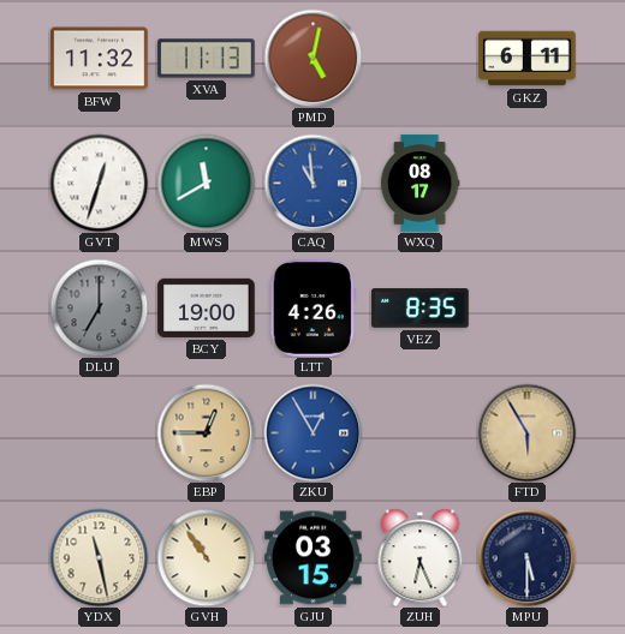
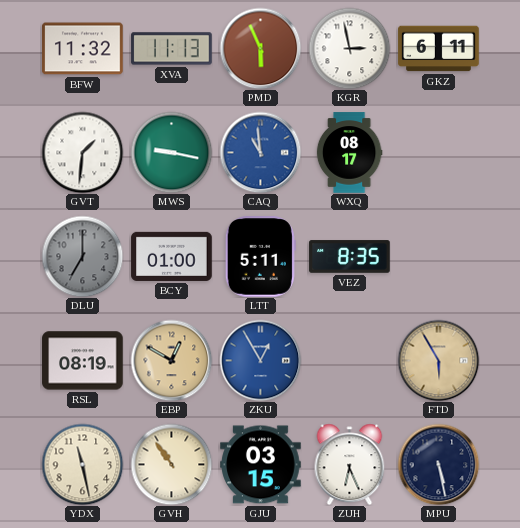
PMD: 5:02 -> 5:56
KGR: none -> 2:58
GVT: 12:33 -> 1:31
MWS: 11:40 -> 9:17
BCY: 19:00 -> 01:00
LTT: 4:26 -> 5:11
RSL: none -> 08:19
EBP: 12:45 -> 12:50
MPU: 5:30 -> 5:28
